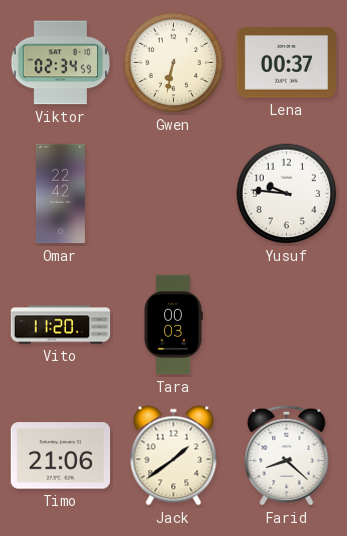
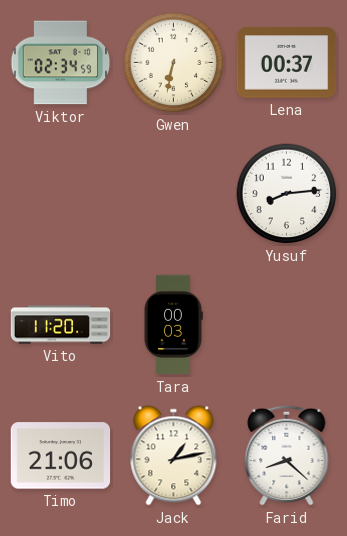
Omar: 22:42 -> none
Yusuf: 9:46 -> 8:14
Jack: 1:39 -> 1:13
